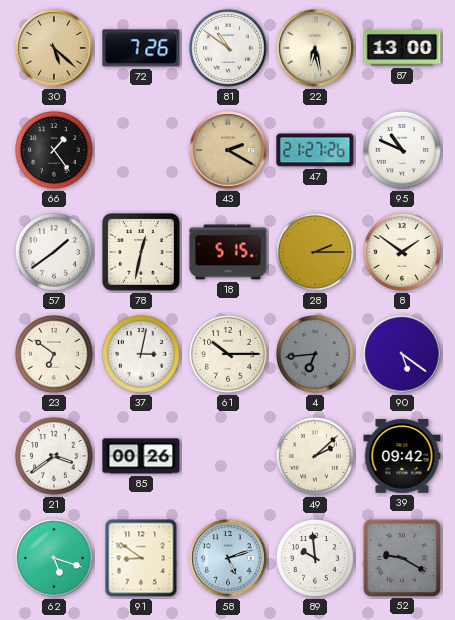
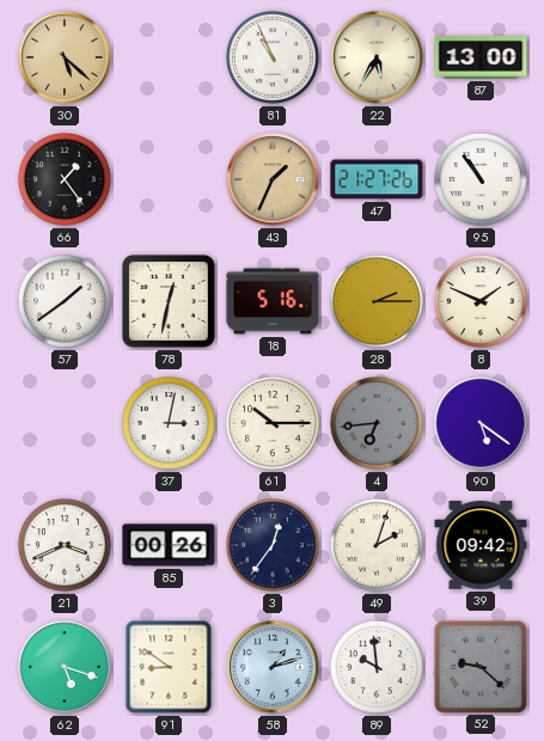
72: 7:26 -> none
81: 10:51 -> 10:56
22: 6:28 -> 5:35
43: 2:20 -> 1:34
95: 10:49 -> 10:54
18: 5:15 -> 5:16
8: 1:51 -> 1:49
23: 6:51 -> none
21: 3:39 -> 3:41
3: none -> 12:36
49: 2:08 -> 2:03
58: 5:12 -> 1:12
52: 9:20 -> 9:22
